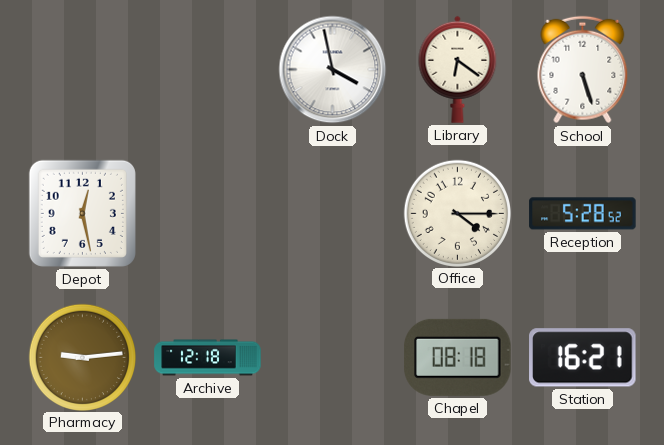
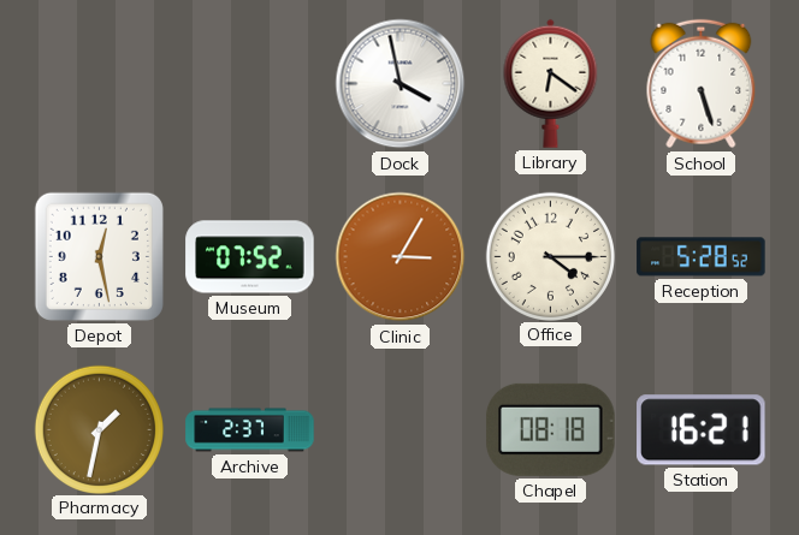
Museum: none -> 07:52
Clinic: none -> 3:05
Pharmacy: 9:14 -> 1:32
Archive: 12:18 -> 2:37
